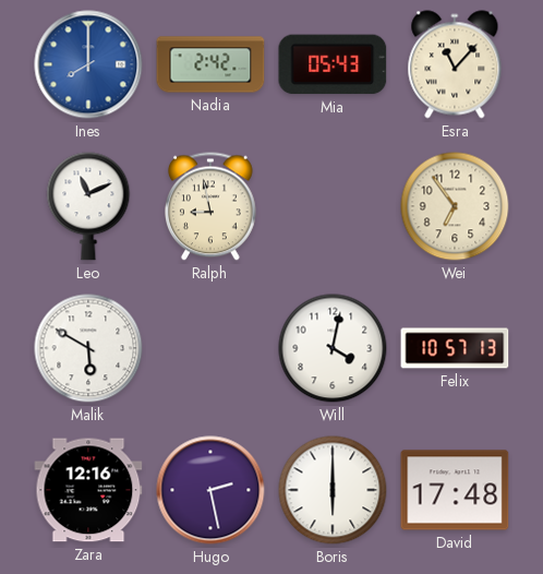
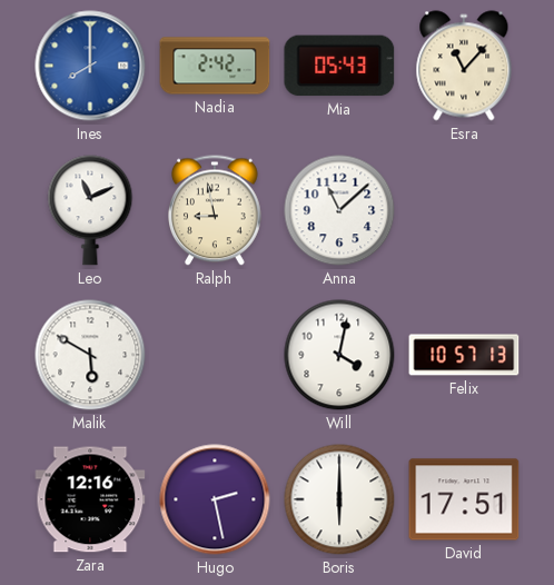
Anna: none -> 11:08
Wei: 6:54 -> none
David: 17:48 -> 17:51
